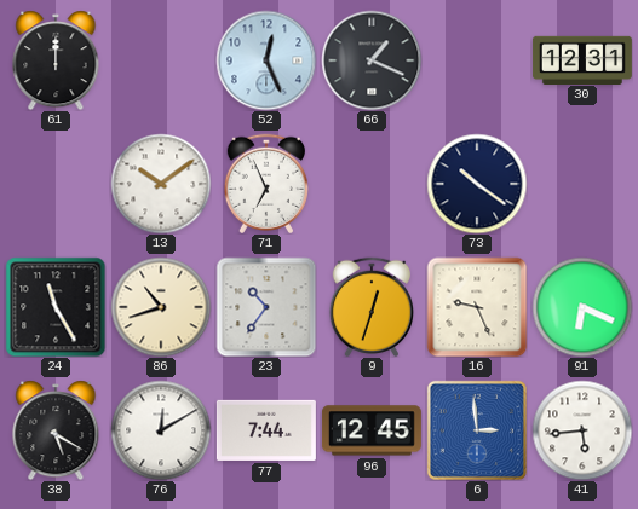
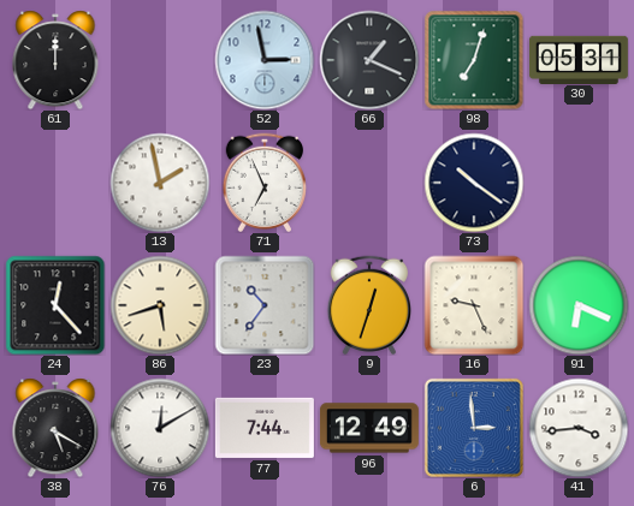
52: 12:26 -> 2:58
98: none -> 7:03
30: 12:31 -> 05:31
13: 10:09 -> 1:58
24: 11:25 -> 12:23
86: 10:42 -> 5:42
96: 12:45 -> 12:49
41: 5:44 -> 3:44
